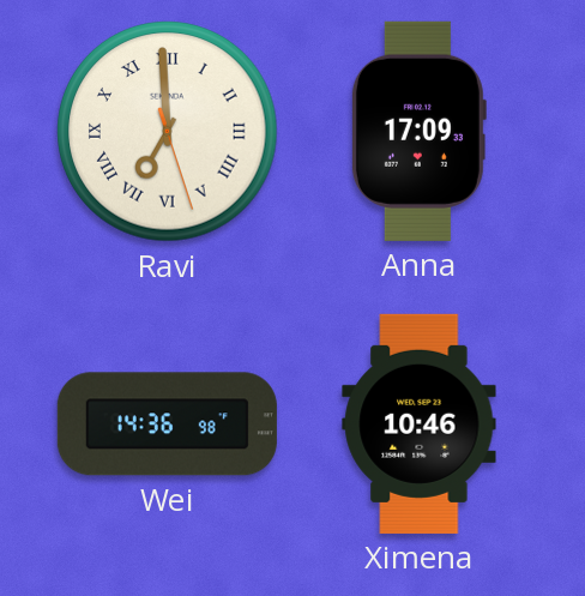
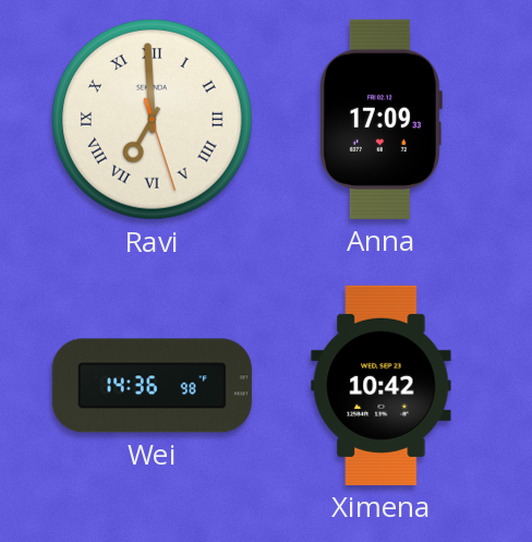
Ximena: 10:46 -> 10:42
